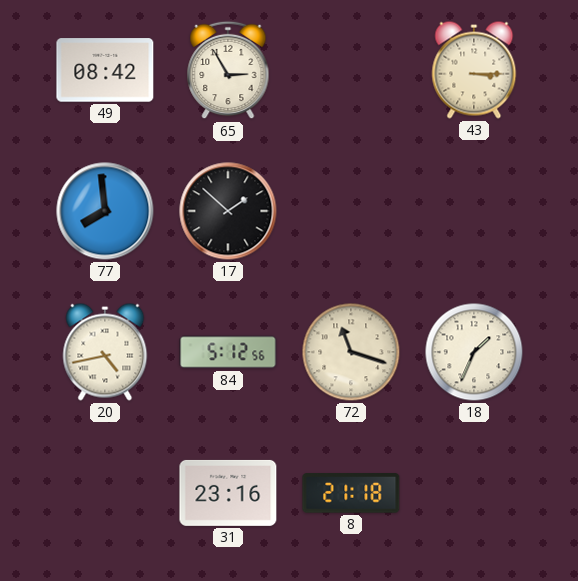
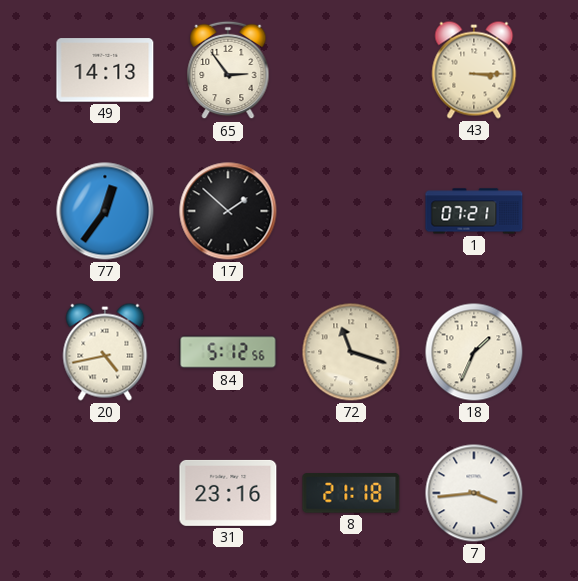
49: 08:42 -> 14:13
65: 2:55 -> 2:54
77: 7:59 -> 12:36
1: none -> 07:21
7: none -> 3:44
